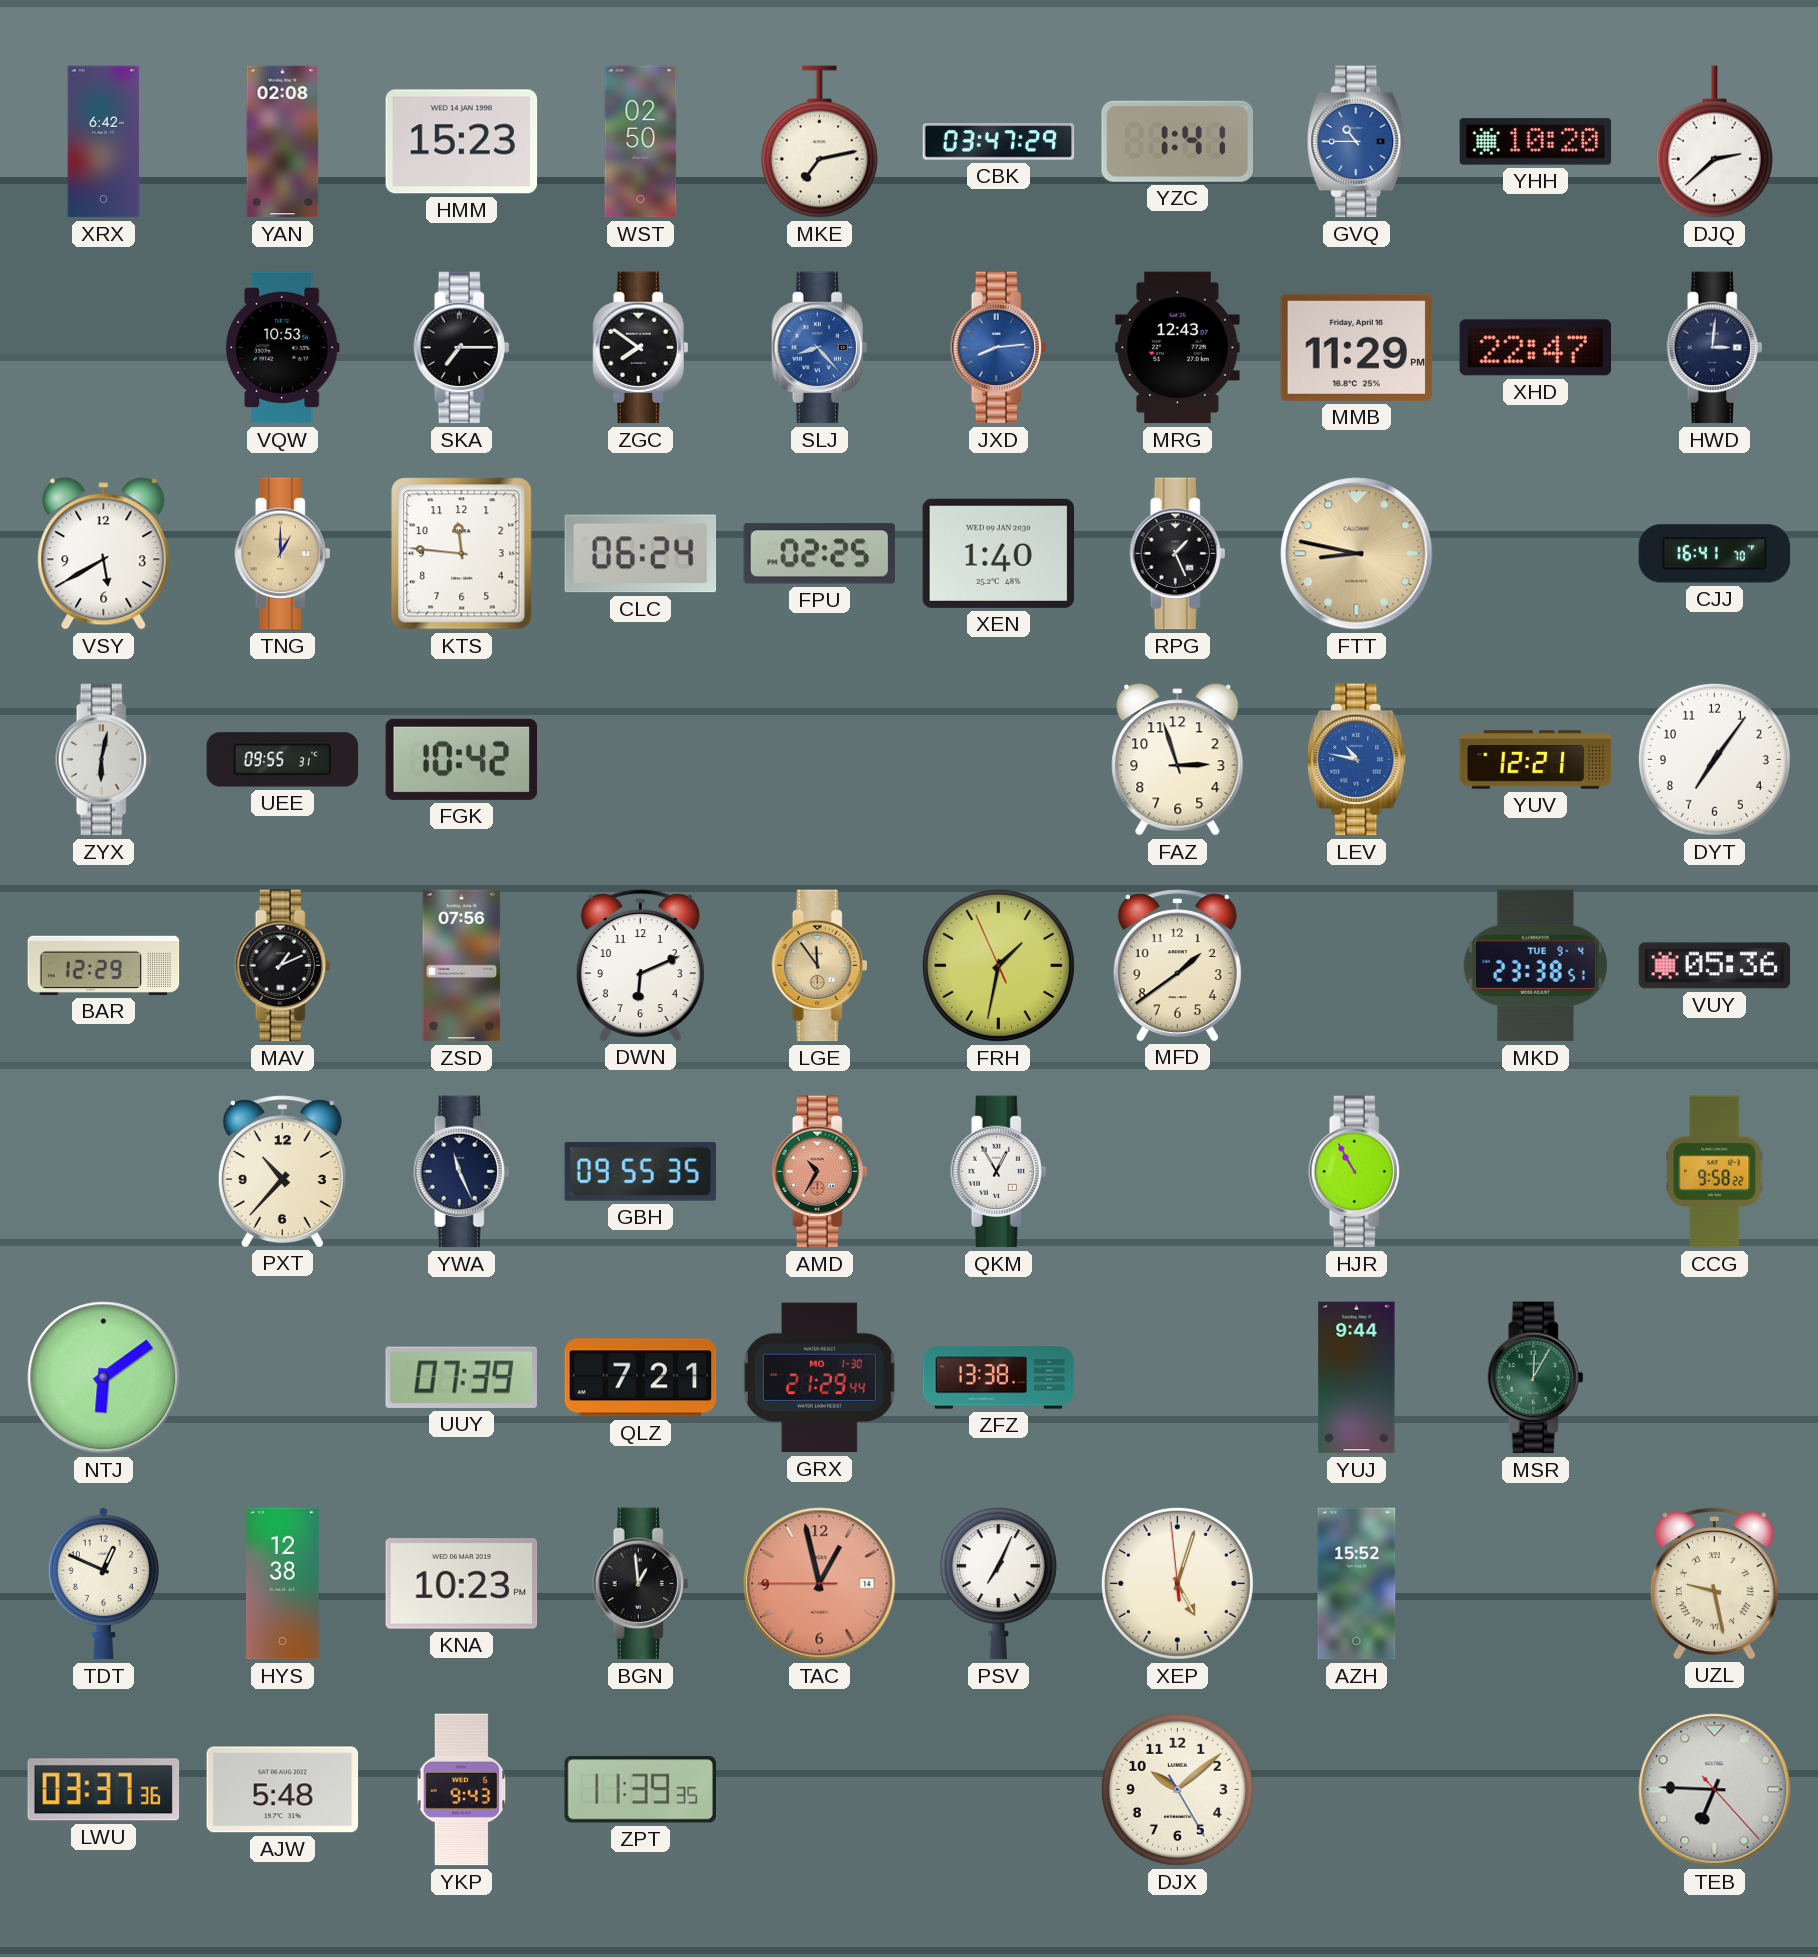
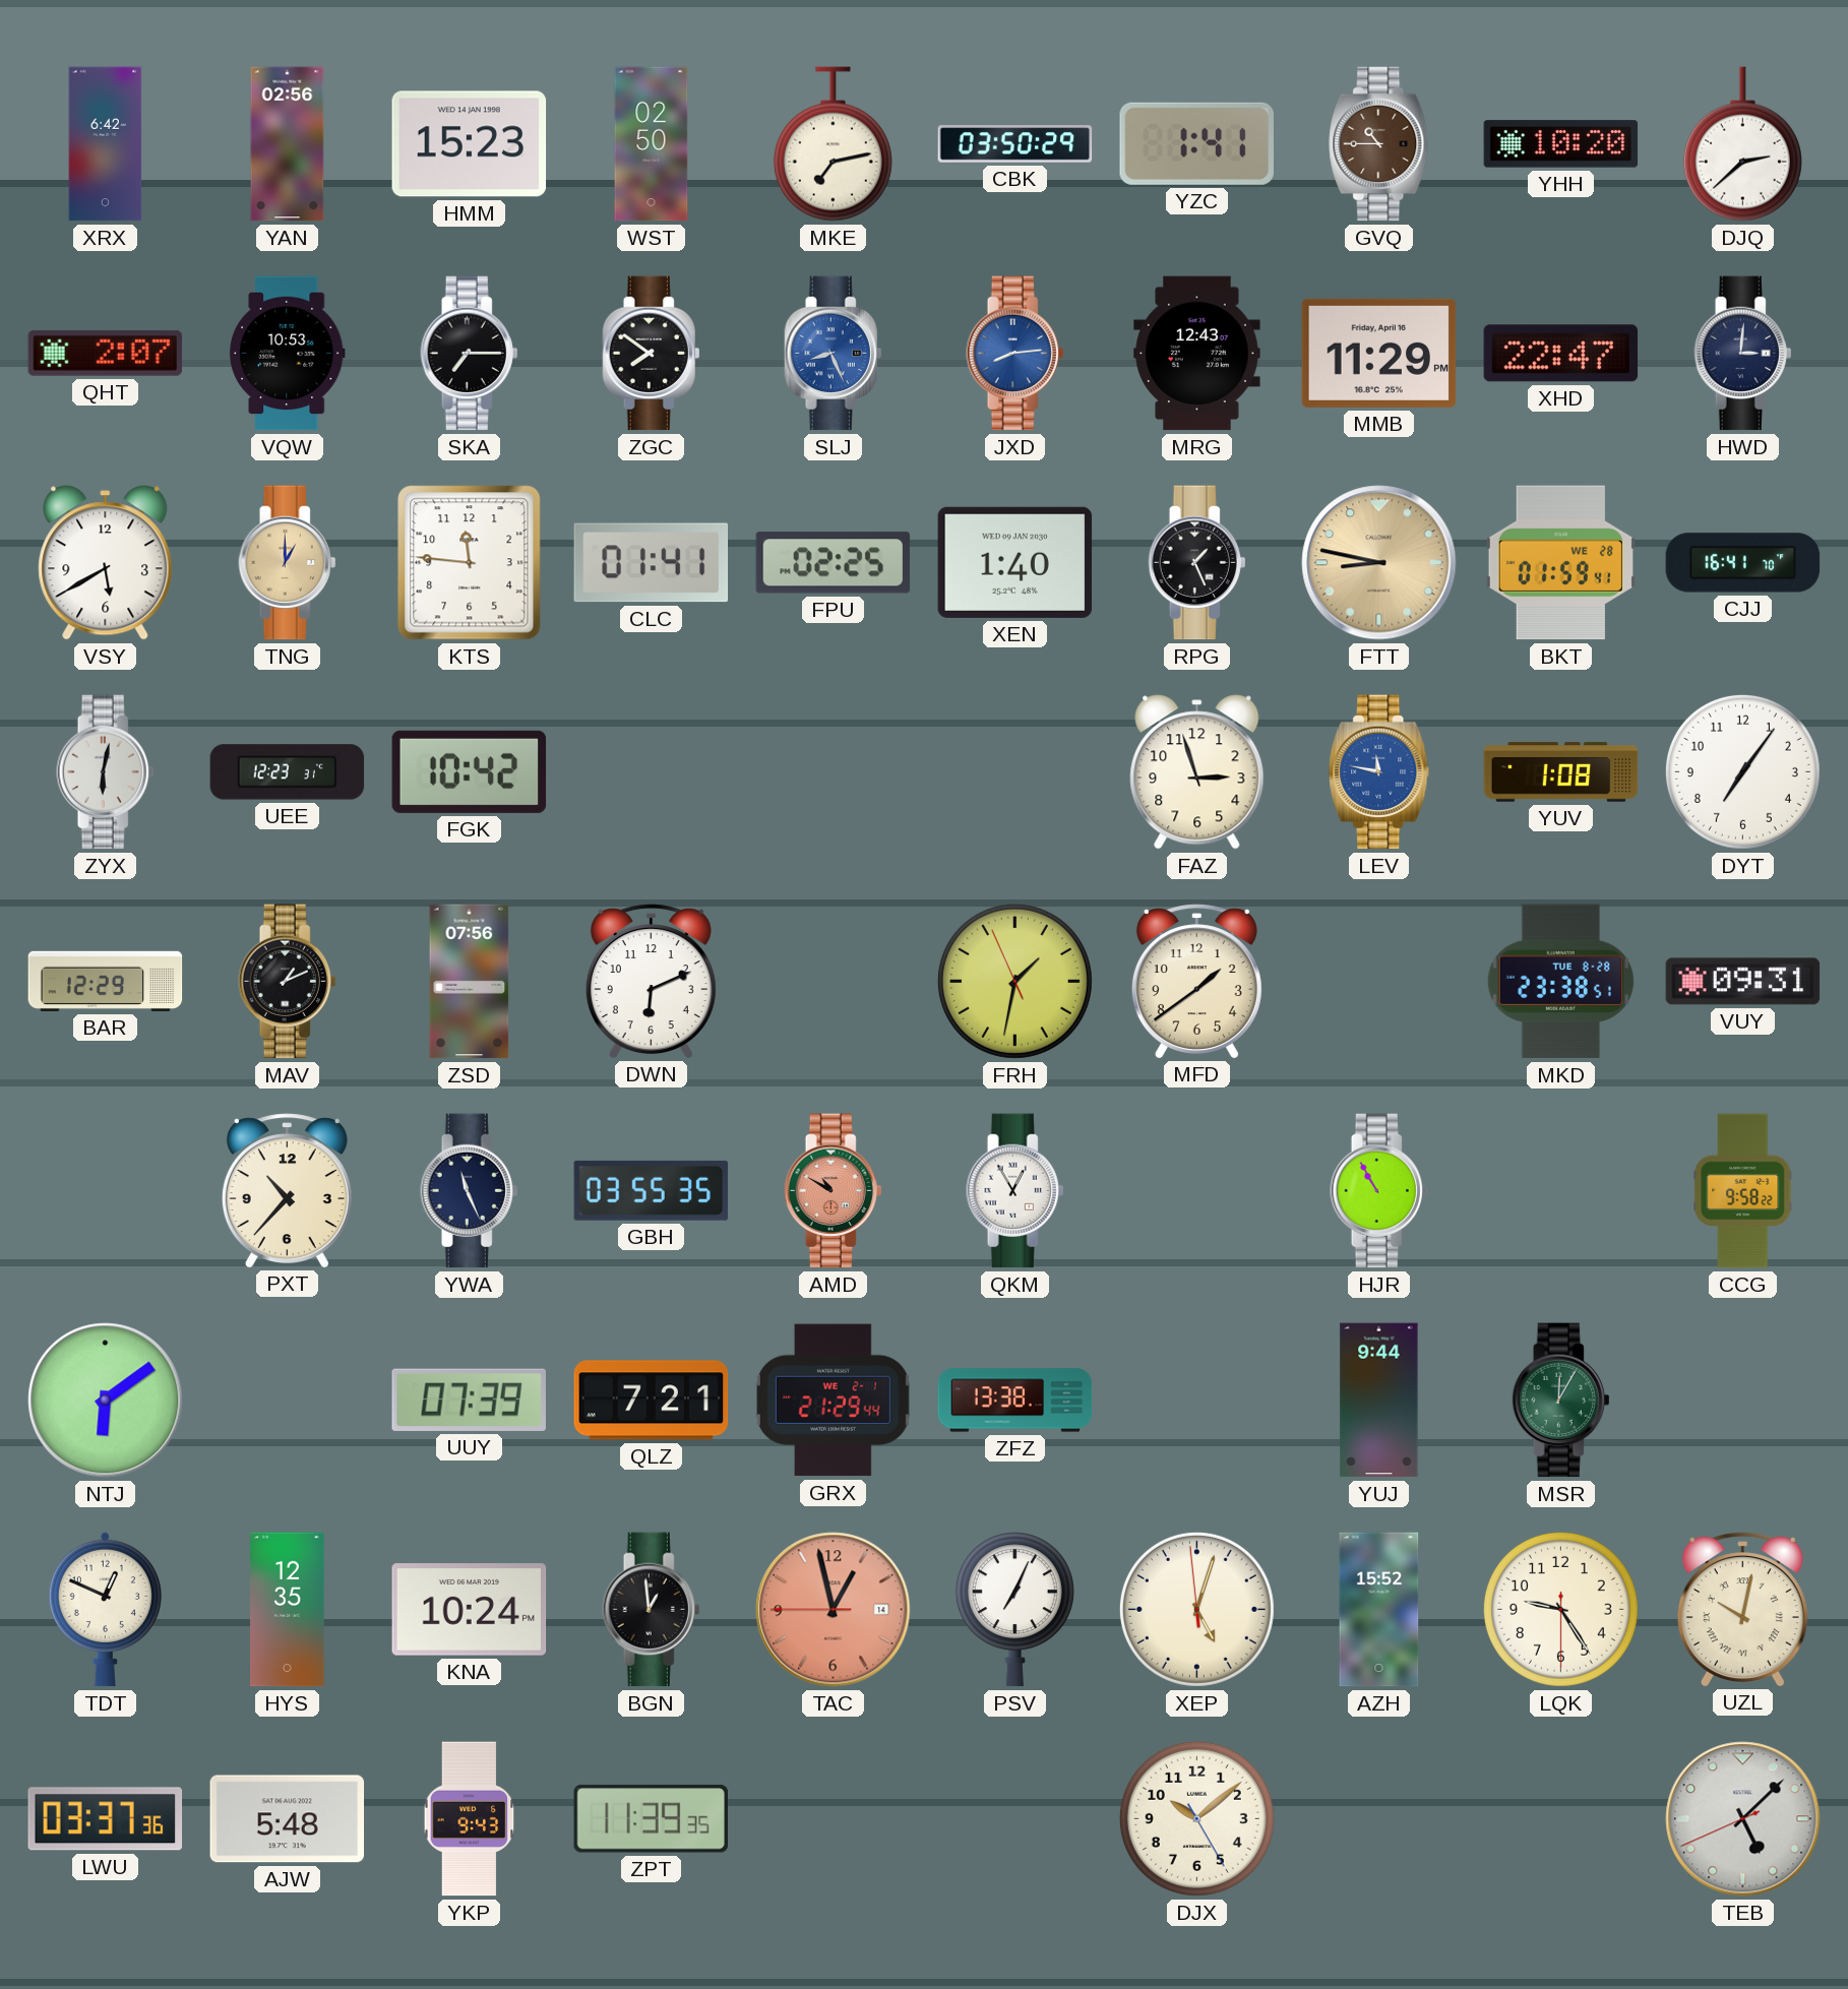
YAN: 02:08 -> 02:56
CBK: 03:47 -> 03:50
GVQ dial: blue -> brown
QHT: none -> 2:07
SLJ: 8:23 -> 8:26
CLC: 06:24 -> 01:41
BKT: none -> 01:59
UEE: 09:55 -> 12:23
LEV: 10:47 -> 11:47
YUV: 12:21 -> 1:08
LGE: 11:54 -> none
MKD date: TUE 9-4 -> TUE 8-28
VUY: 05:36 -> 09:31
GBH: 09:55 -> 03:55
AMD: 10:35 -> 10:50
GRX date: MO 1-30 -> WE 2-1
HYS: 12:38 -> 12:35
KNA: 10:23 -> 10:24
LQK: none -> 9:24
UZL: 9:28 -> 10:02
TEB: 6:45 -> 5:07
